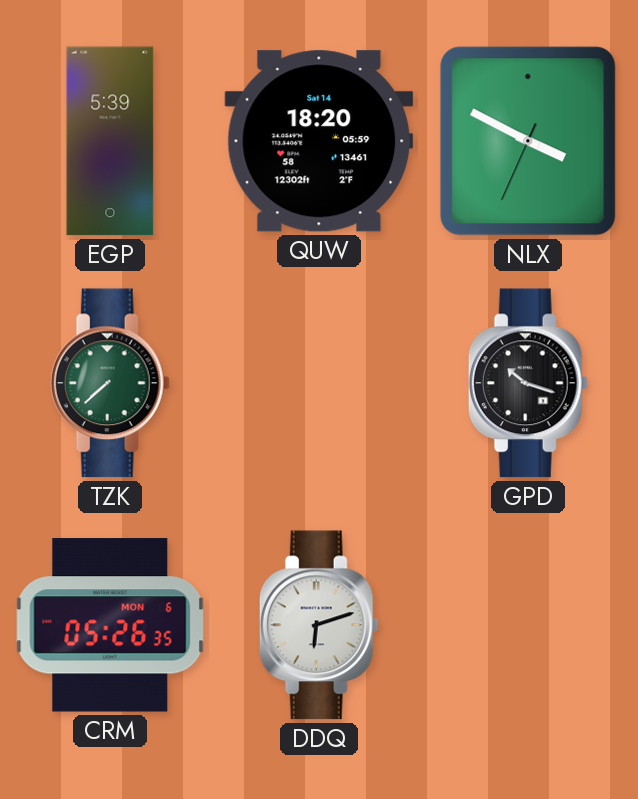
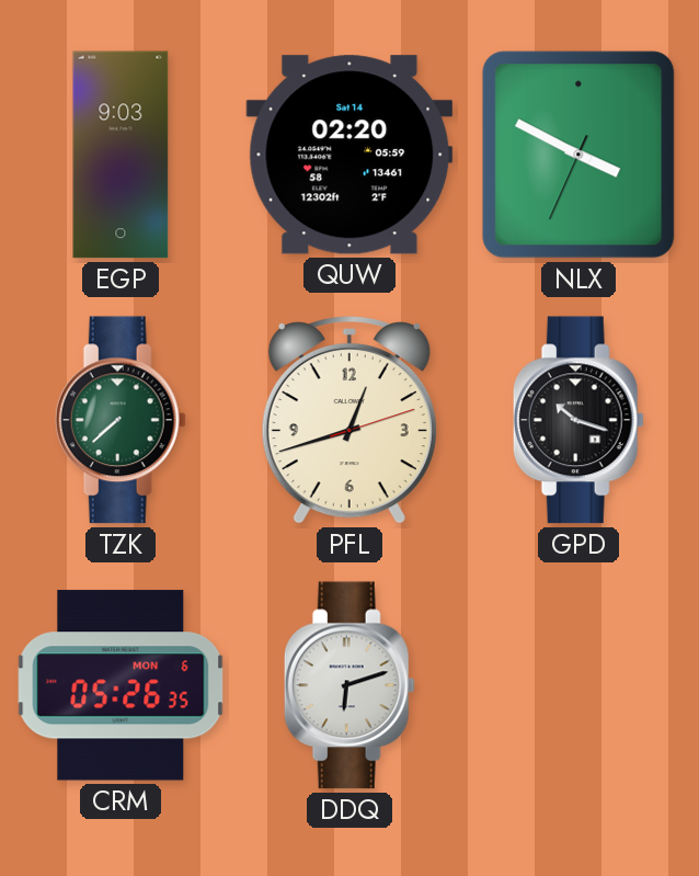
EGP: 5:39 -> 9:03
QUW: 18:20 -> 02:20
PFL: none -> 12:42
